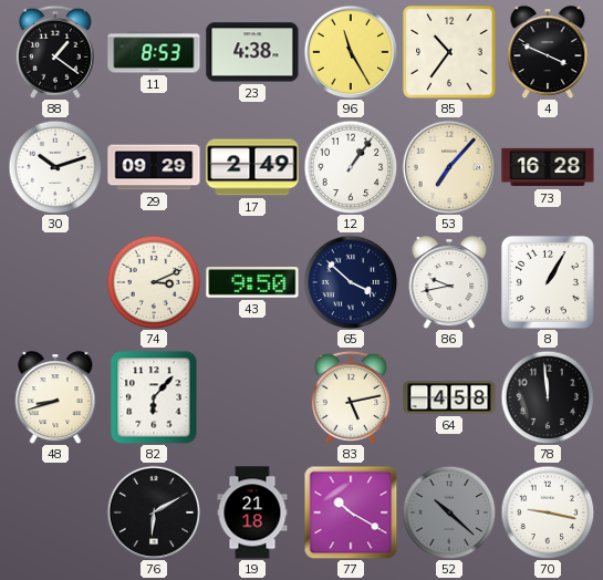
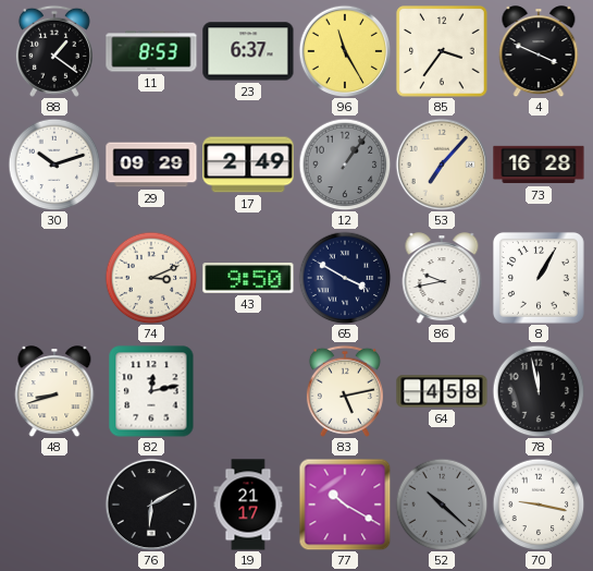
23: 4:38 -> 6:37
85: 10:36 -> 3:36
12 dial: white -> grey
65: 3:52 -> 3:50
82: 6:07 -> 12:13
78: 11:59 -> 11:58
19: 21:18 -> 21:17
